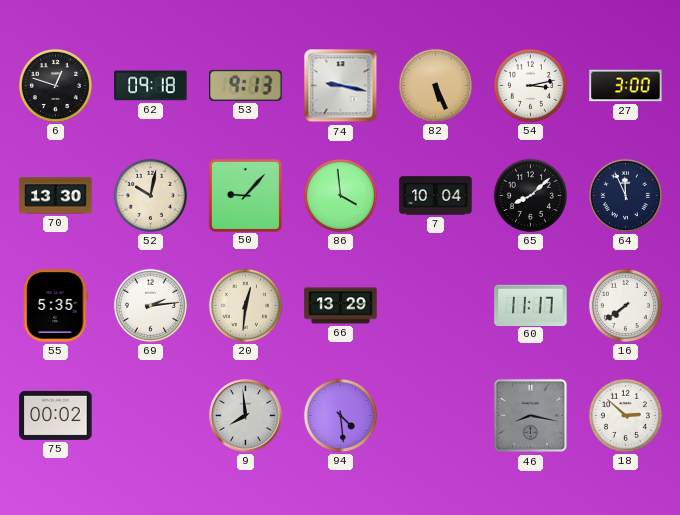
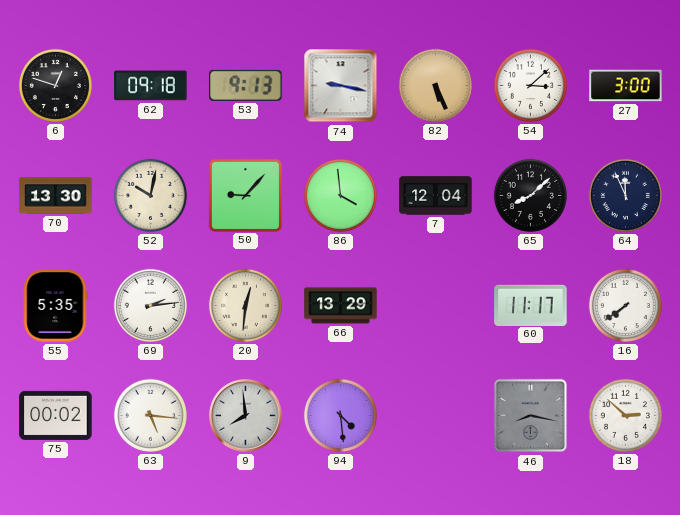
54: 3:13 -> 3:08
7: 10:04 -> 12:04
63: none -> 5:16
